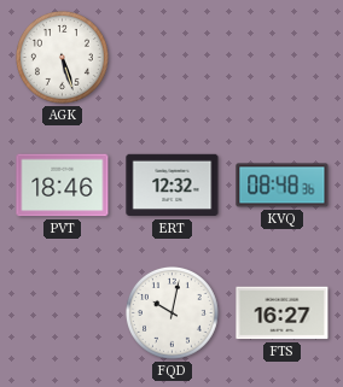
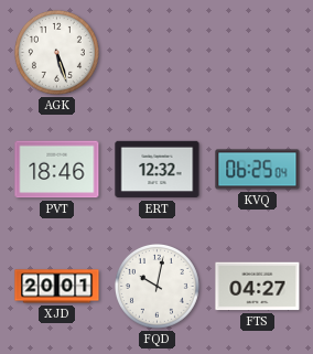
KVQ: 08:48 -> 06:25
XJD: none -> 20:01
FTS: 16:27 -> 04:27
